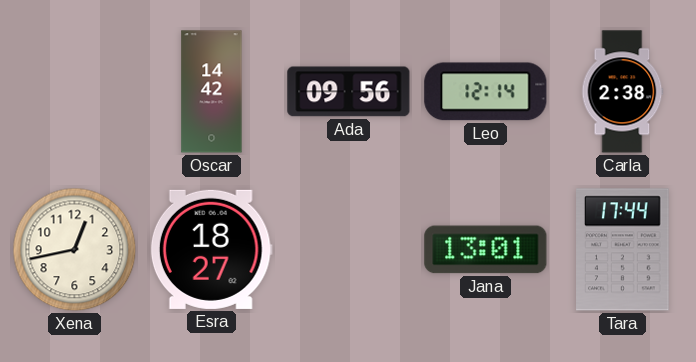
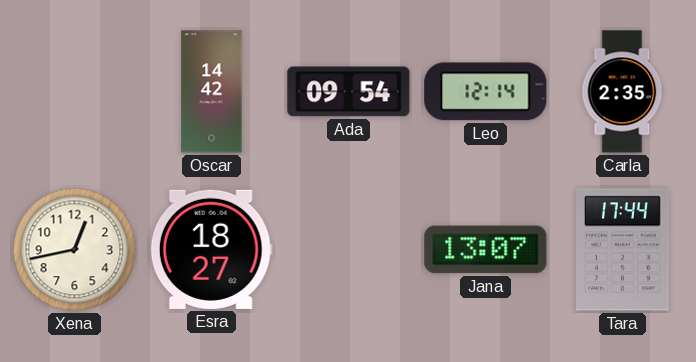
Ada: 09:56 -> 09:54
Carla: 2:38 -> 2:35
Jana: 13:01 -> 13:07
